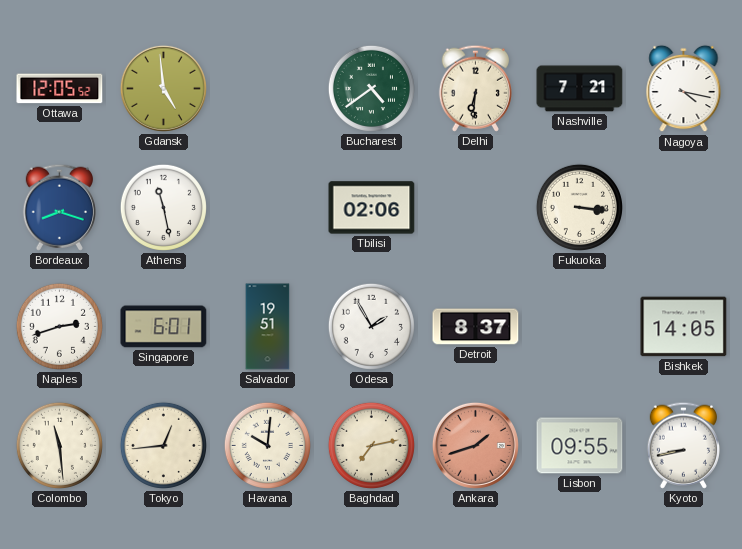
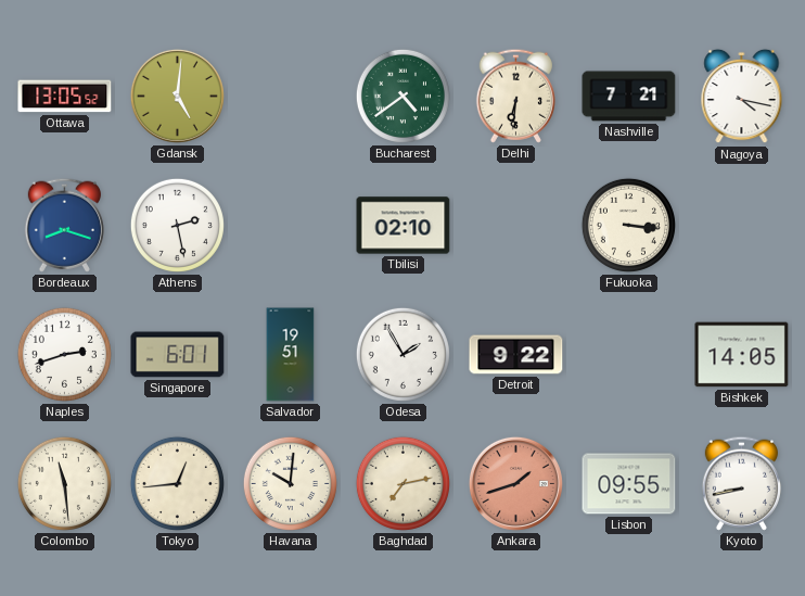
Ottawa: 12:05 -> 13:05
Gdansk: 4:59 -> 5:01
Athens: 11:28 -> 2:28
Tbilisi: 02:06 -> 02:10
Detroit: 8:37 -> 9:22
